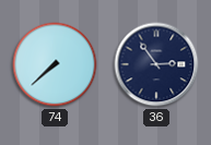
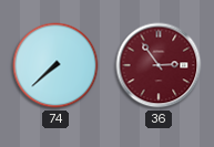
36 dial: navy -> burgundy
